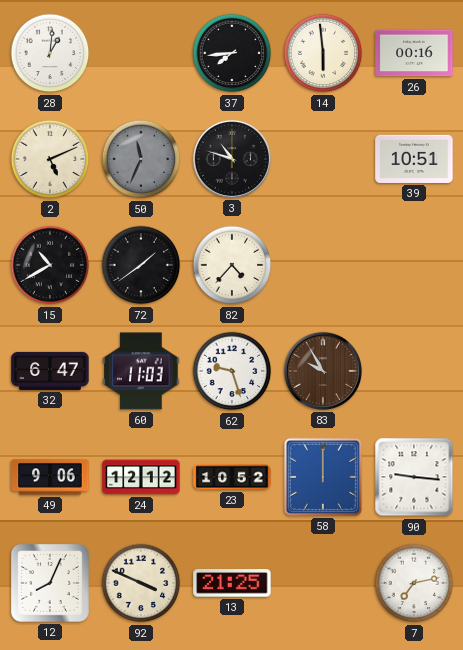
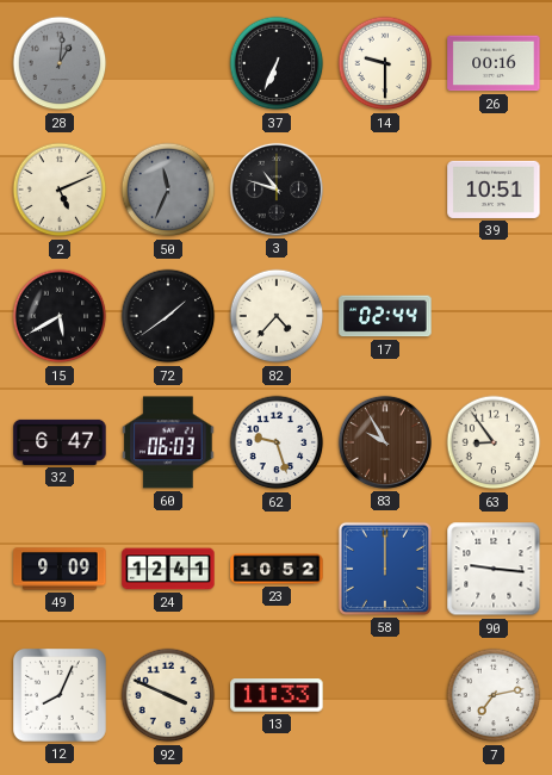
28 dial: white -> grey
37: 7:44 -> 6:34
14: 5:59 -> 9:30
15: 10:40 -> 5:40
17: none -> 02:44
60: 11:03 -> 06:03
63: none -> 8:54
49: 9:06 -> 9:09
24: 12:12 -> 12:41
13: 21:25 -> 11:33
